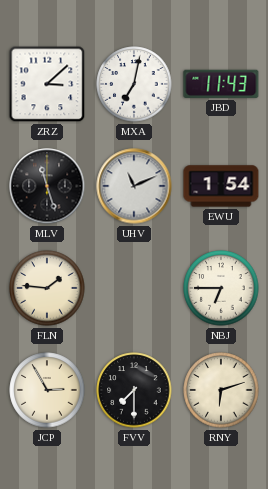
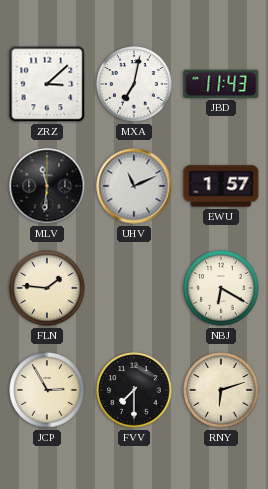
MLV: 11:27 -> 11:31
EWU: 1:54 -> 1:57
NBJ: 6:45 -> 6:20
